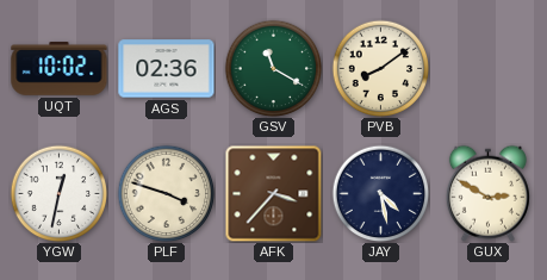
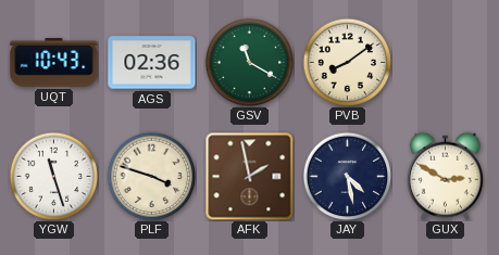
UQT: 10:02 -> 10:43
YGW: 12:32 -> 11:27
AFK: 3:37 -> 1:58
